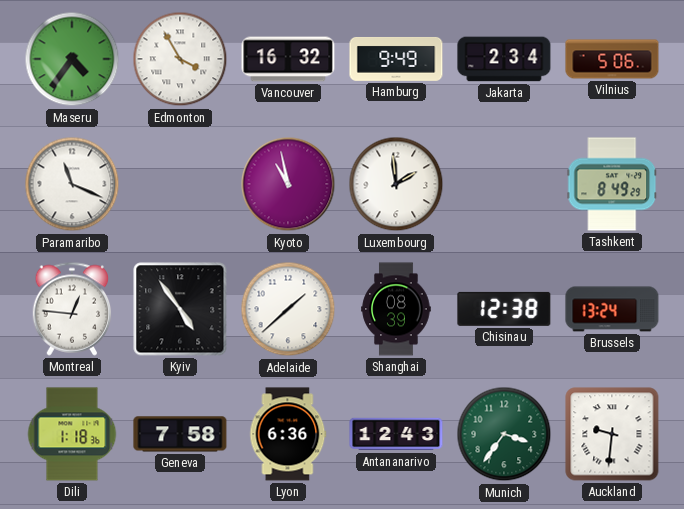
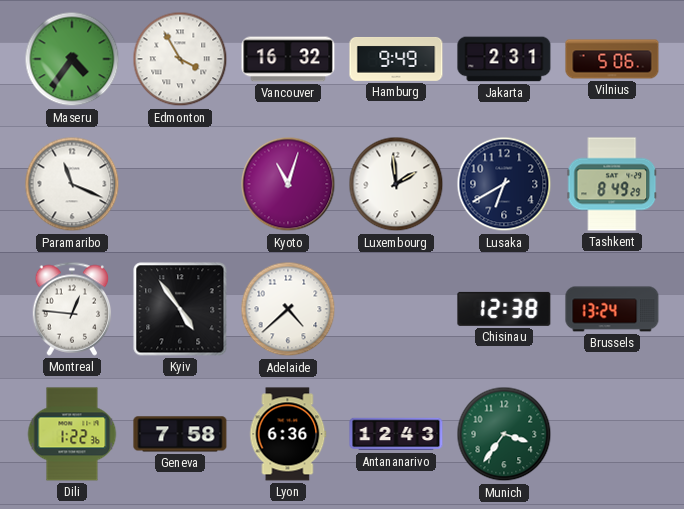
Jakarta: 2:34 -> 2:31
Kyoto: 10:58 -> 11:03
Lusaka: none -> 6:40
Adelaide: 1:38 -> 4:38
Shanghai: 08:39 -> none
Dili: 1:18 -> 1:22
Auckland: 9:31 -> none
